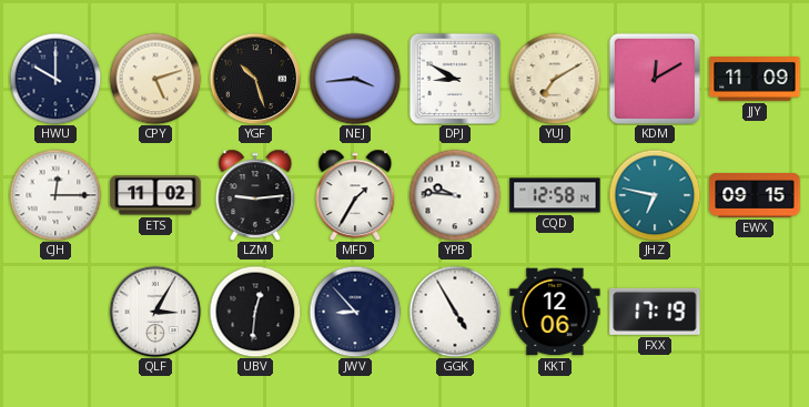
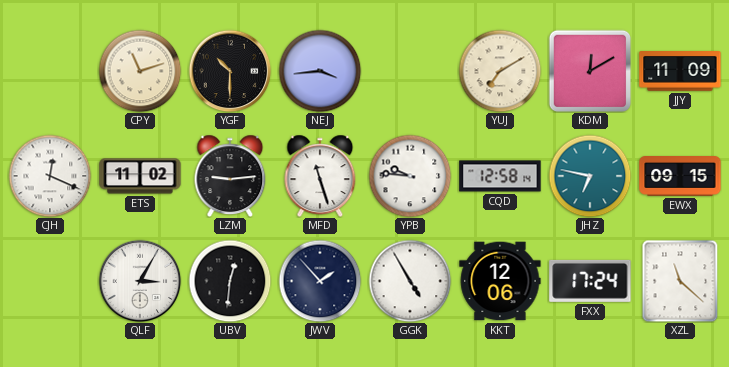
HWU: 10:00 -> none
CPY: 5:12 -> 11:12
YGF: 10:27 -> 10:30
DPJ: 8:50 -> none
CJH: 12:15 -> 12:19
MFD: 1:35 -> 11:27
JWV: 8:53 -> 1:53
FXX: 17:19 -> 17:24
XZL: none -> 11:22
